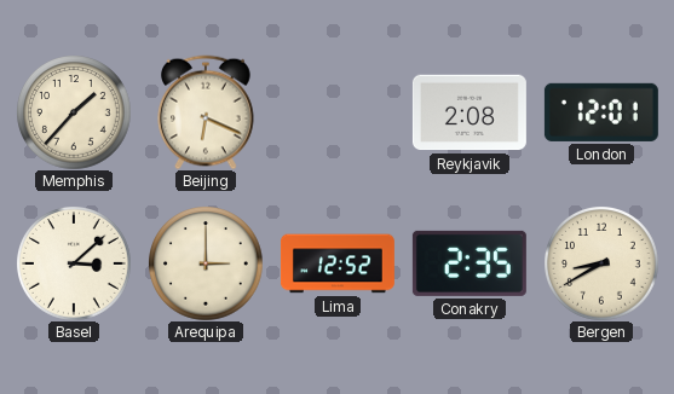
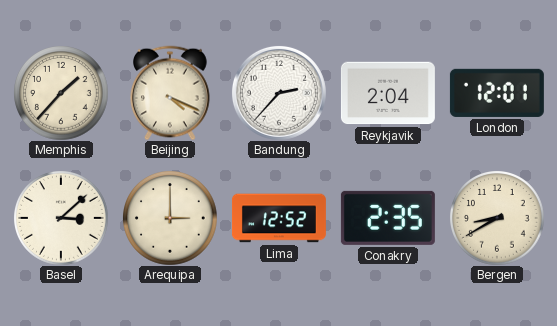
Beijing: 6:19 -> 4:19
Bandung: none -> 2:37
Reykjavik: 2:08 -> 2:04
